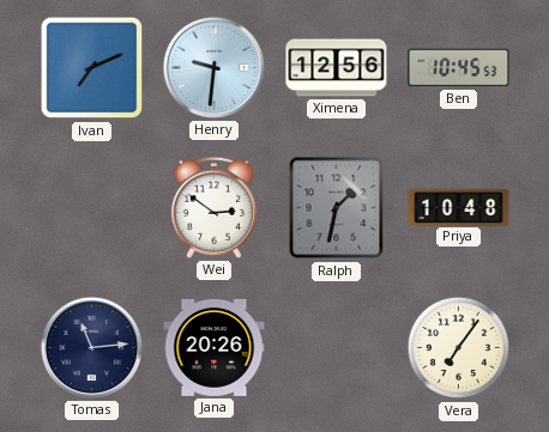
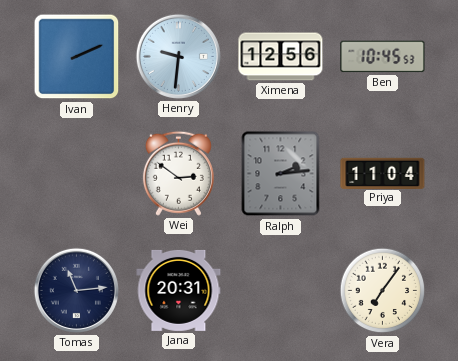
Ivan: 7:11 -> 2:11
Ralph: 1:32 -> 2:14
Priya: 10:48 -> 11:04
Jana: 20:26 -> 20:31
